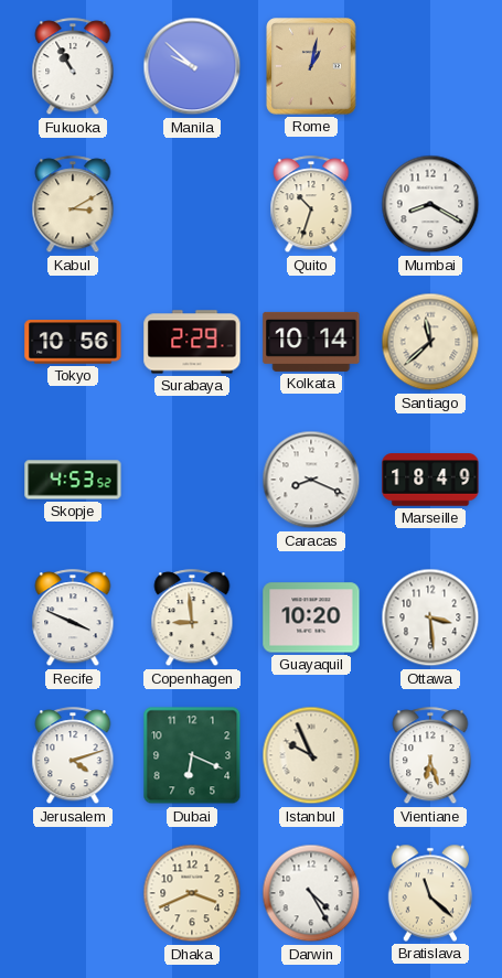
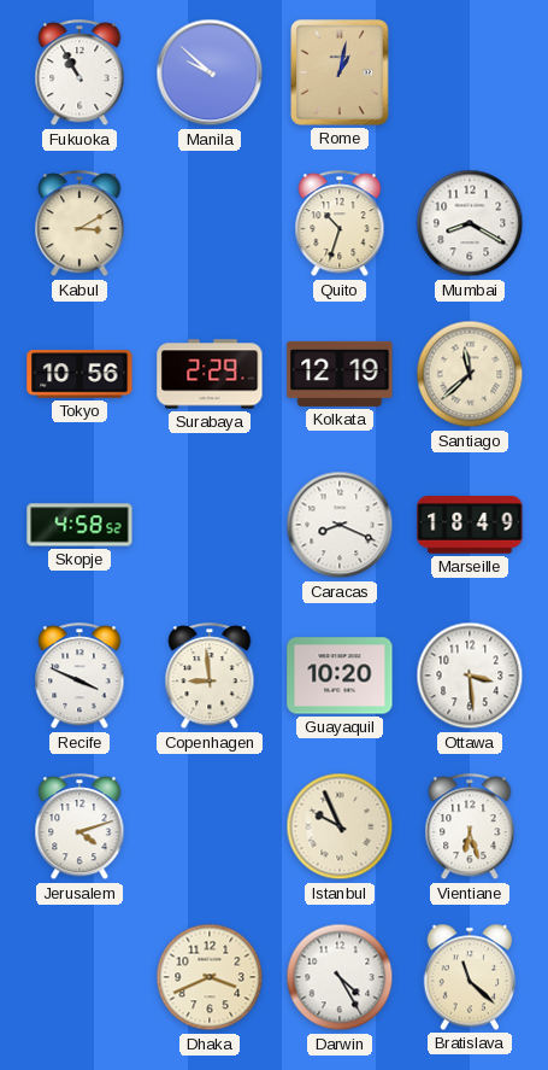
Kolkata: 10:14 -> 12:19
Skopje: 4:53 -> 4:58
Dubai: 6:19 -> none
